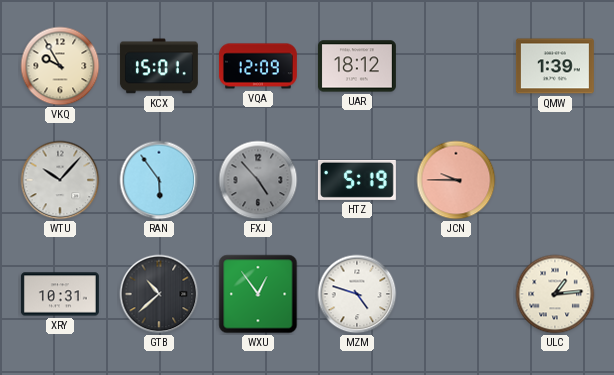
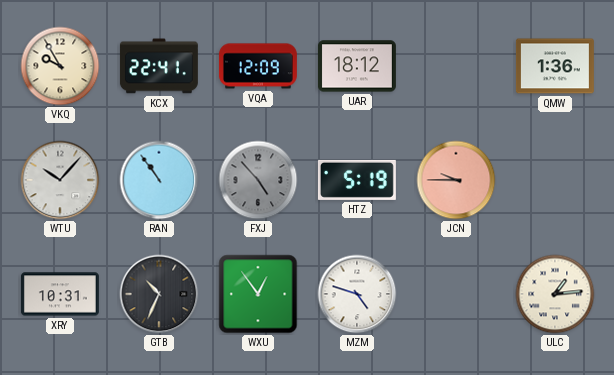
KCX: 15:01 -> 22:41
QMW: 1:39 -> 1:36
RAN: 5:54 -> 10:54
GTB: 10:38 -> 10:34
